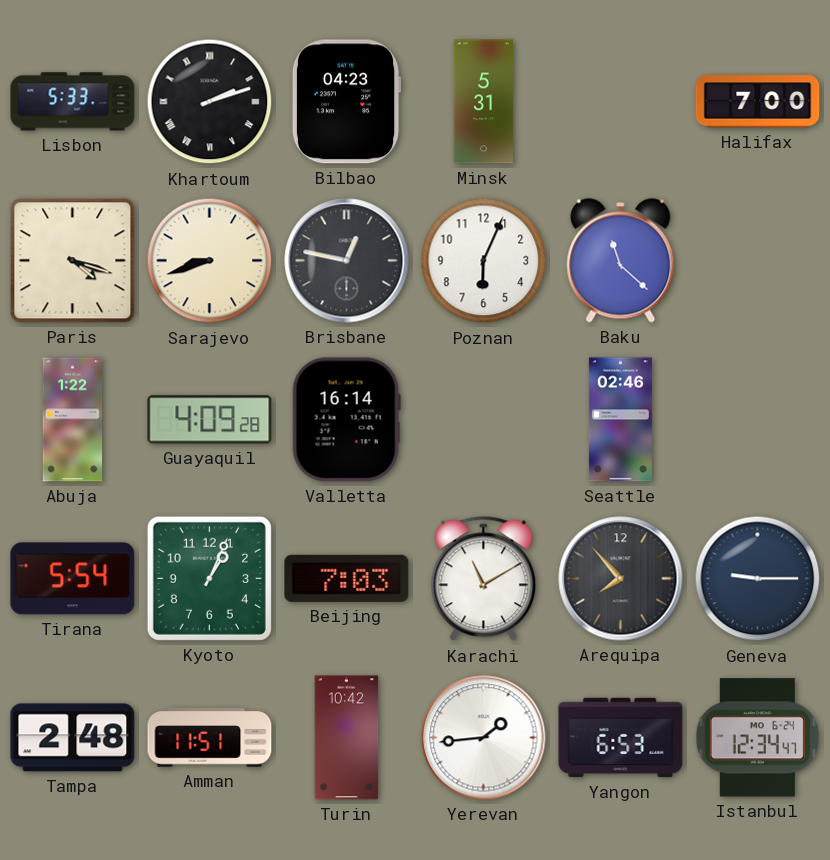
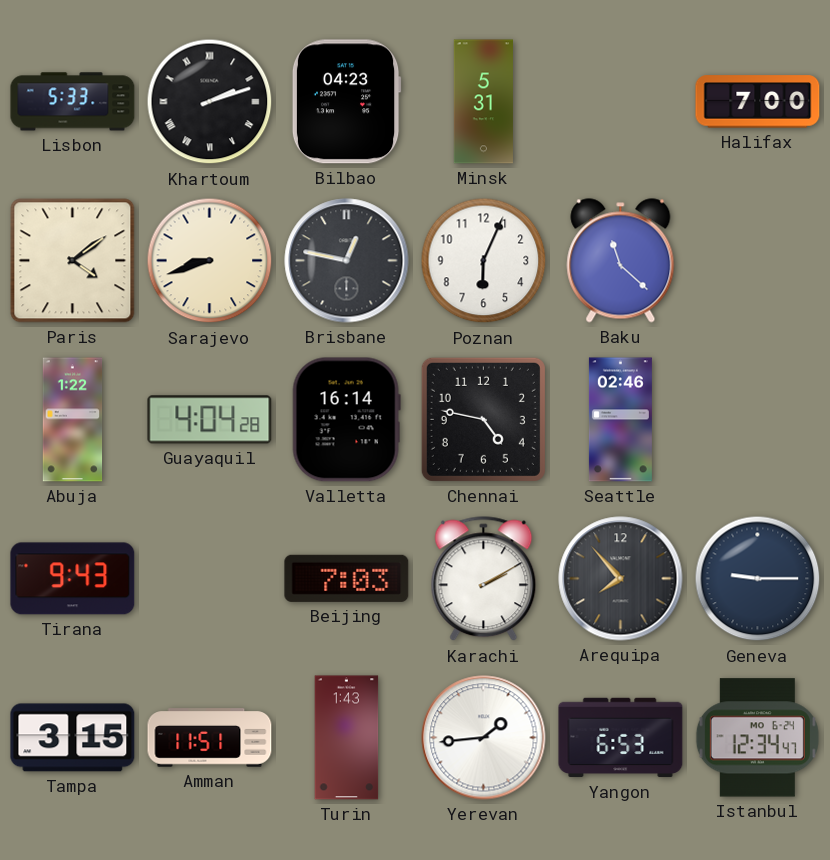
Paris: 4:18 -> 4:09
Guayaquil: 4:09 -> 4:04
Chennai: none -> 4:47
Tirana: 5:54 -> 9:43
Kyoto: 1:04 -> none
Karachi: 11:10 -> 2:10
Tampa: 2:48 -> 3:15
Turin: 10:42 -> 1:43
